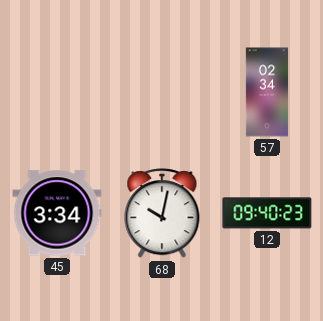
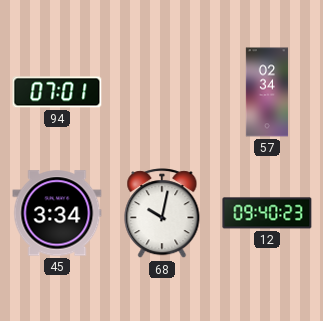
94: none -> 07:01
